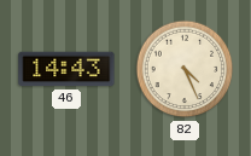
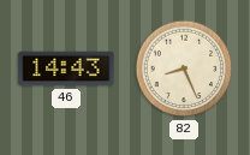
82: 4:26 -> 8:26
